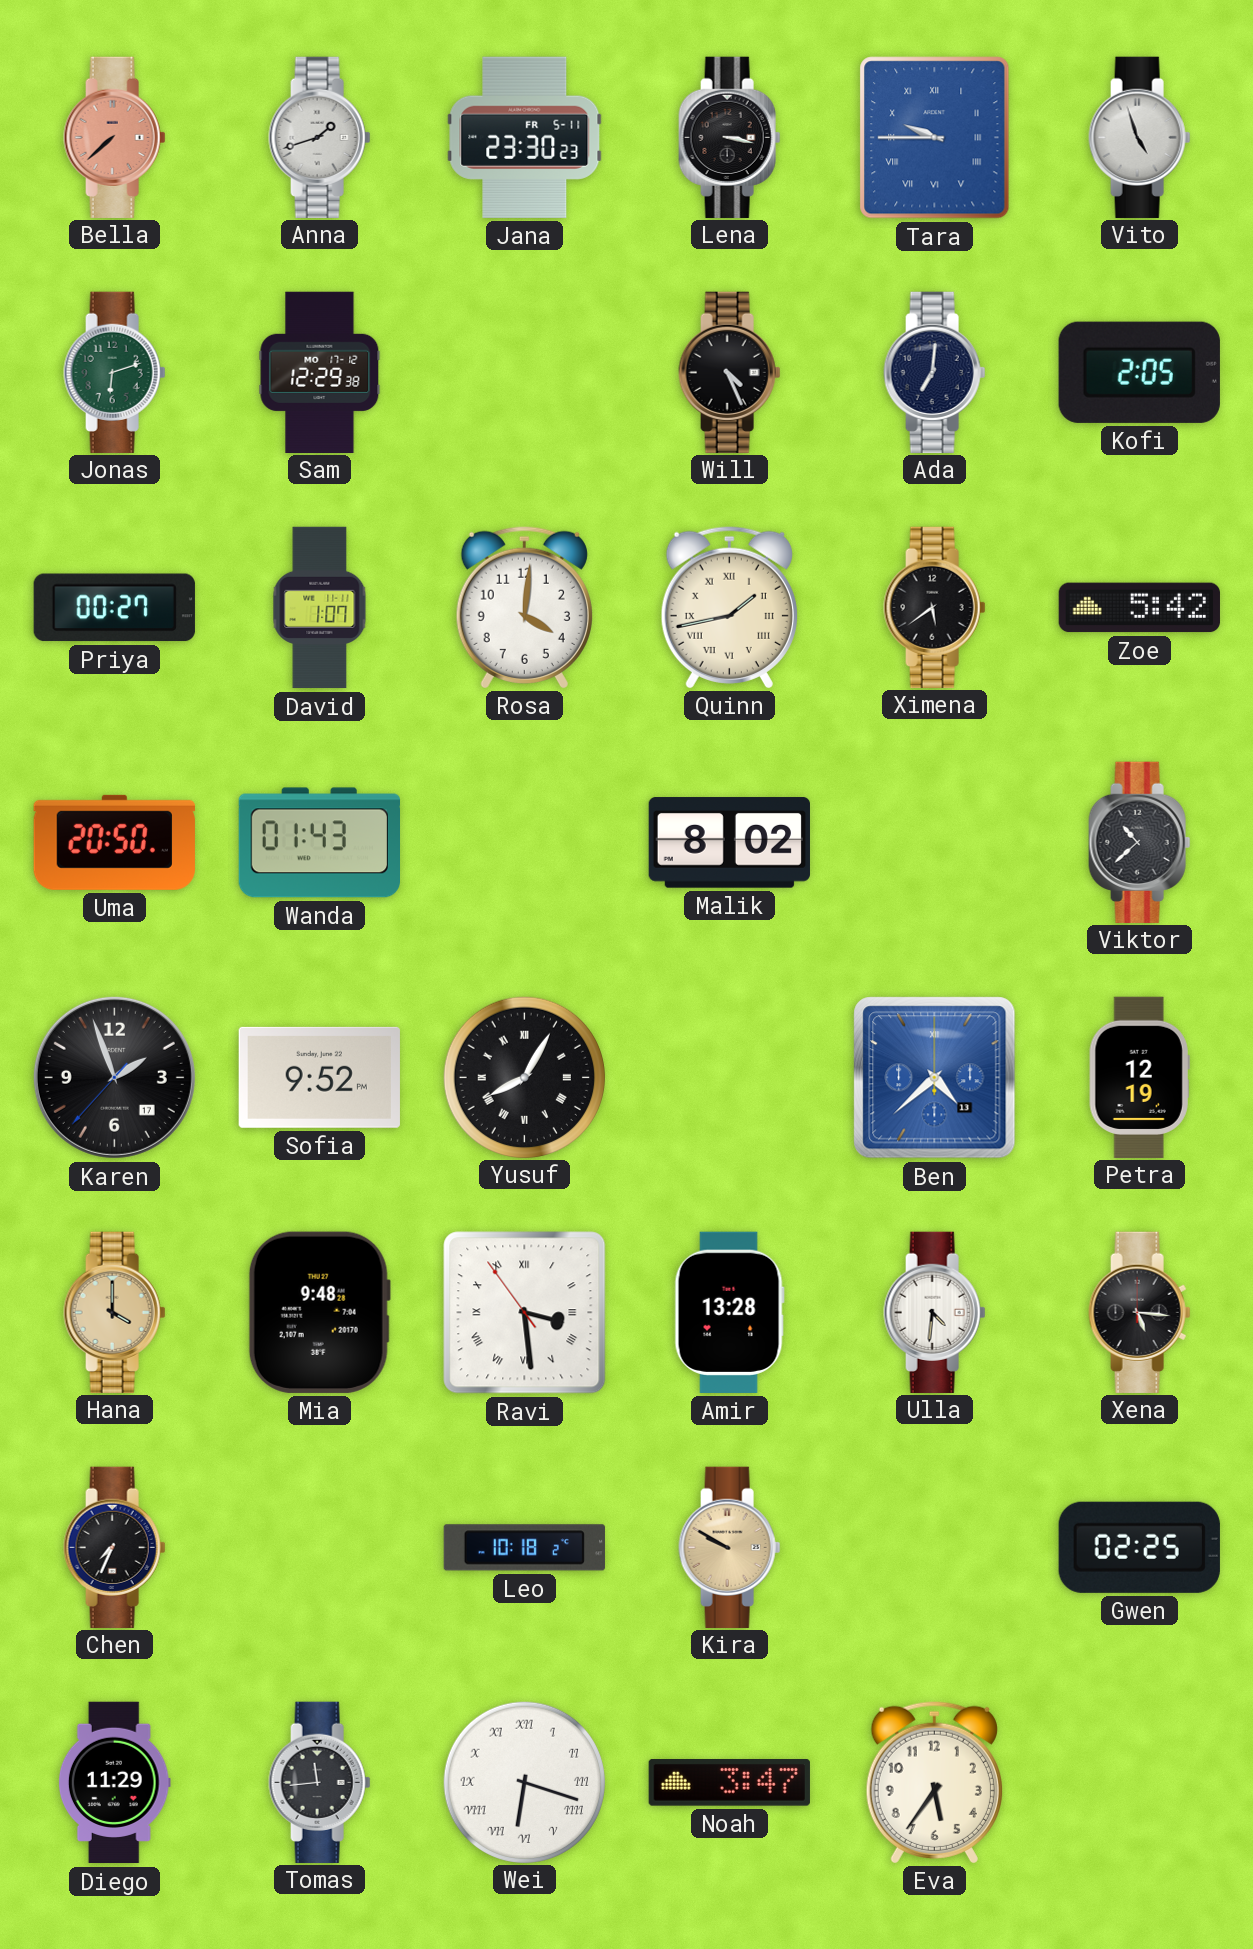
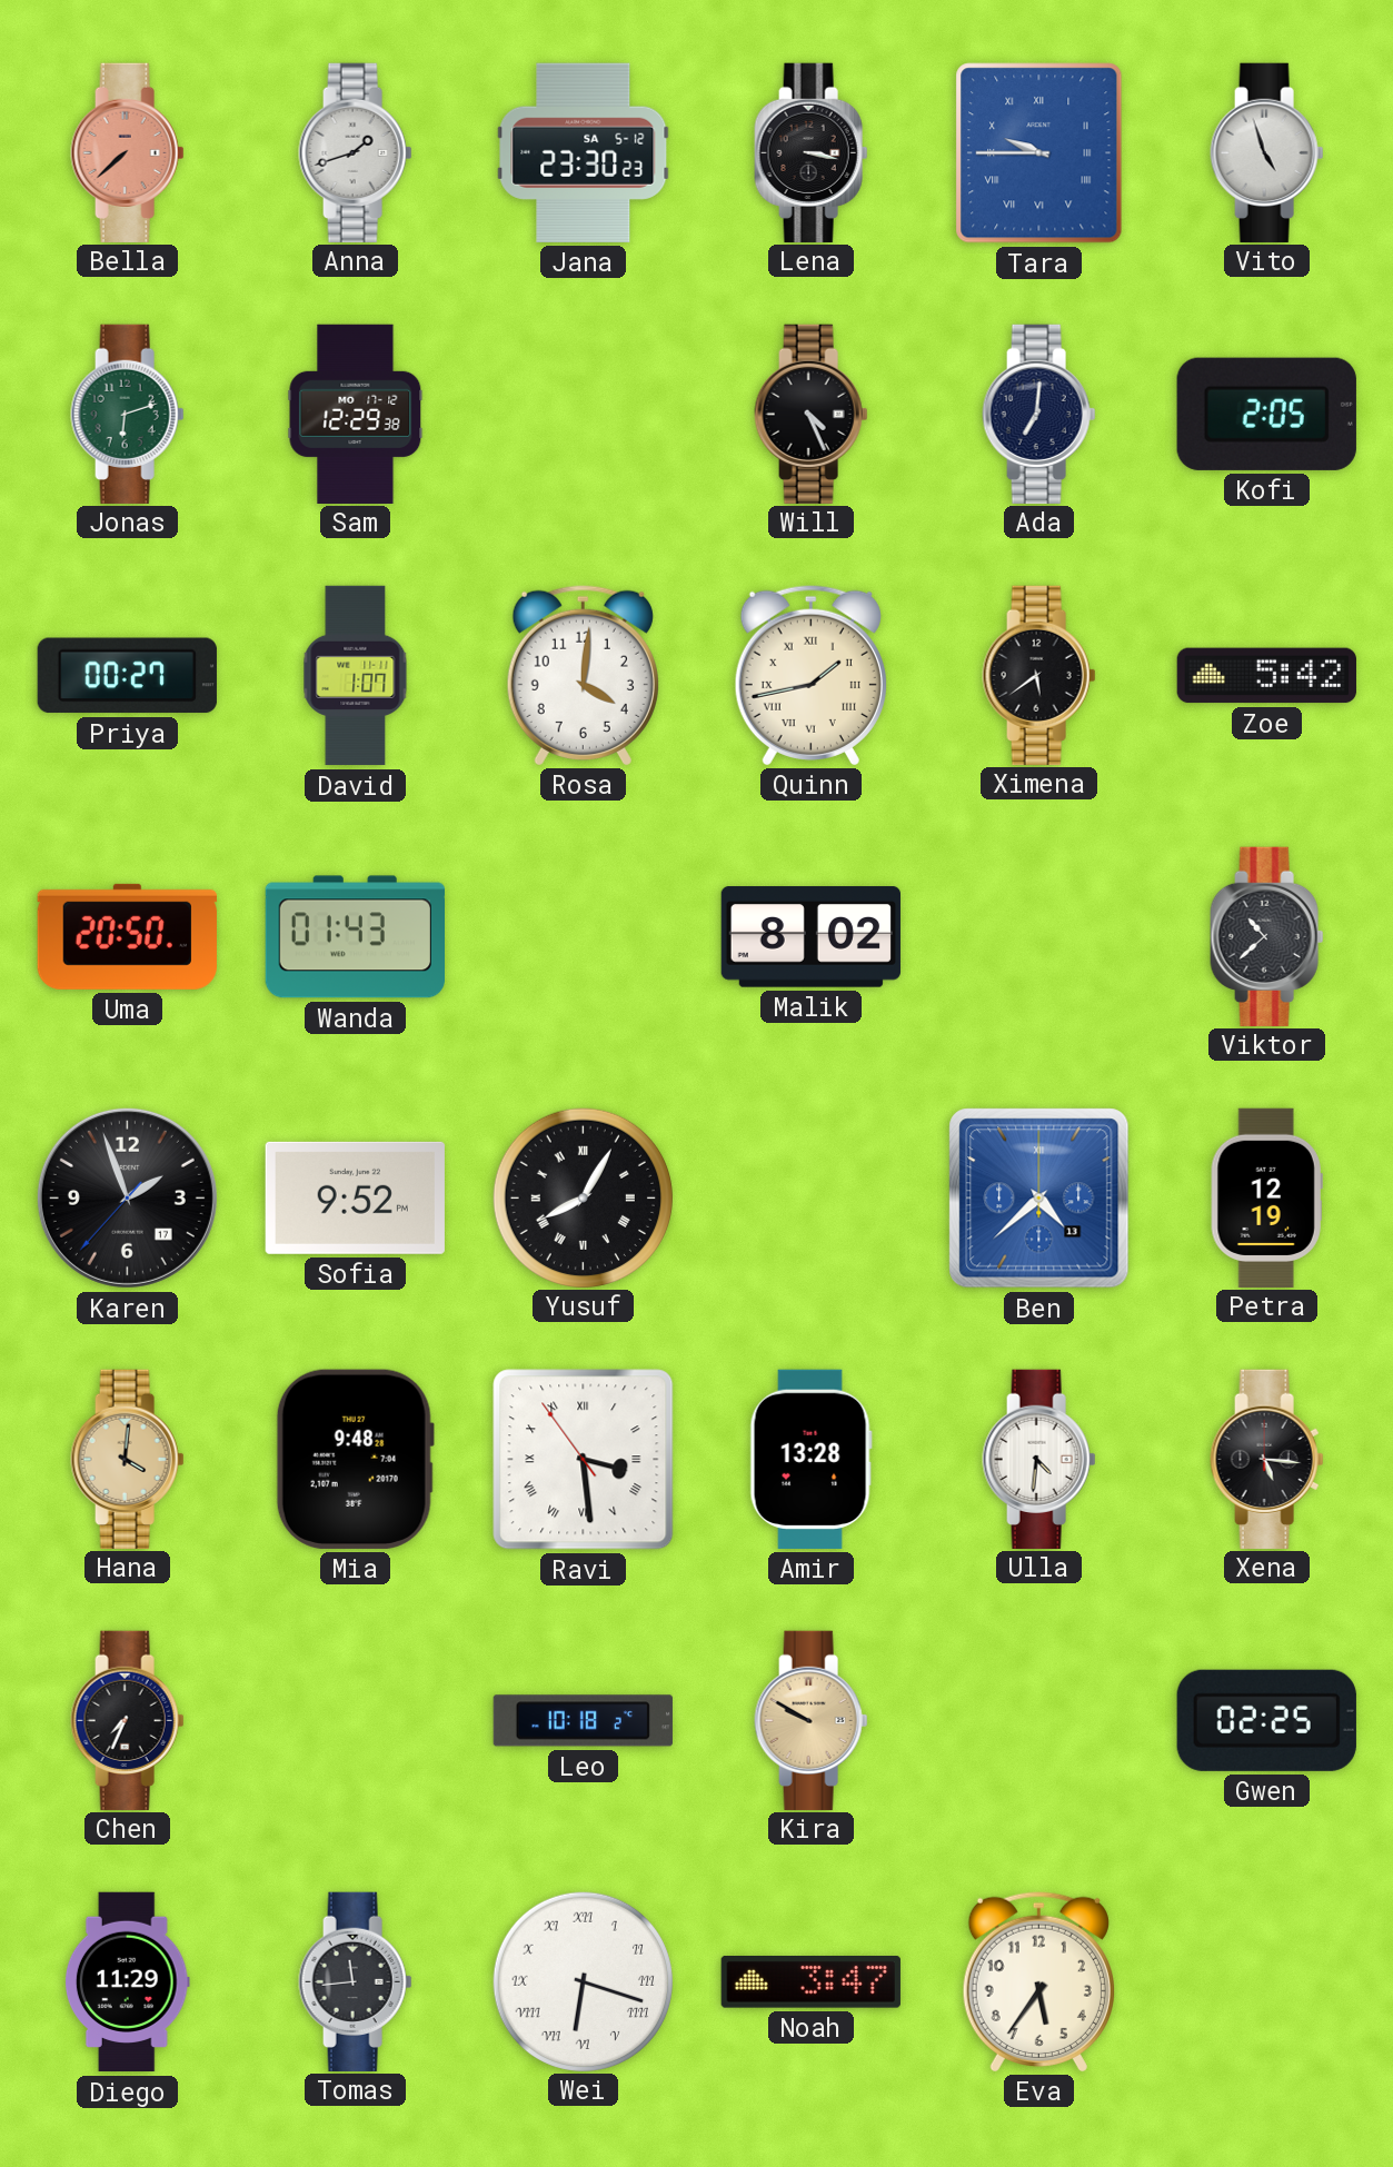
Jana date: FR 5-11 -> SA 5-12
Hana: 4:00 -> 4:01
